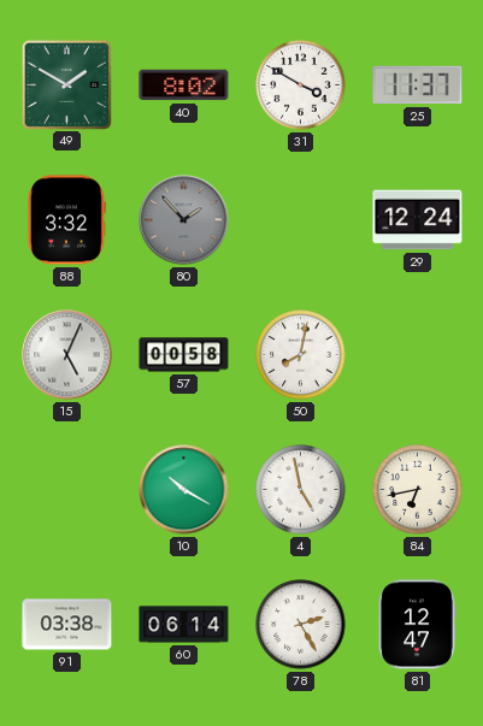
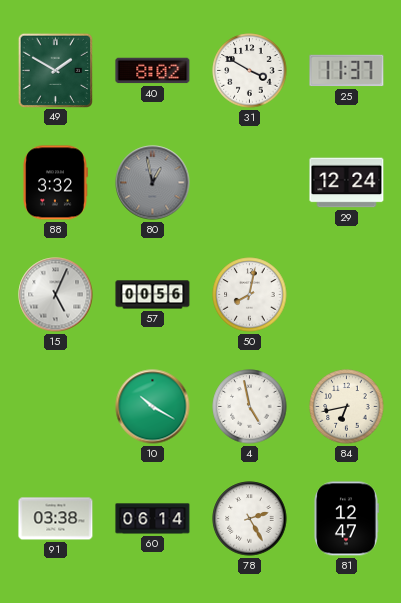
80: 1:53 -> 12:58
57: 00:58 -> 00:56
